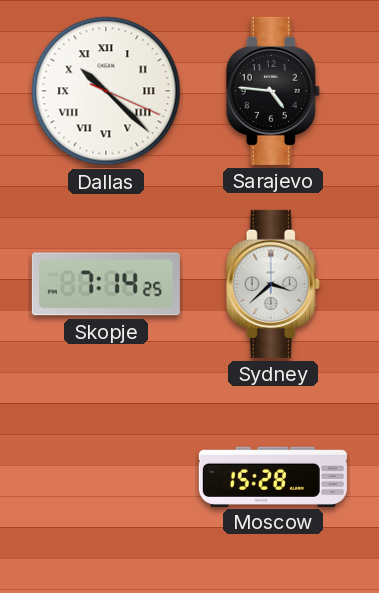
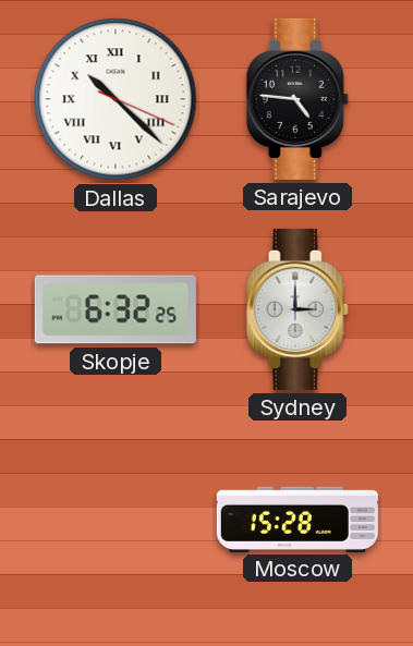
Skopje: 7:14 -> 6:32
Sydney: 3:38 -> 3:00
